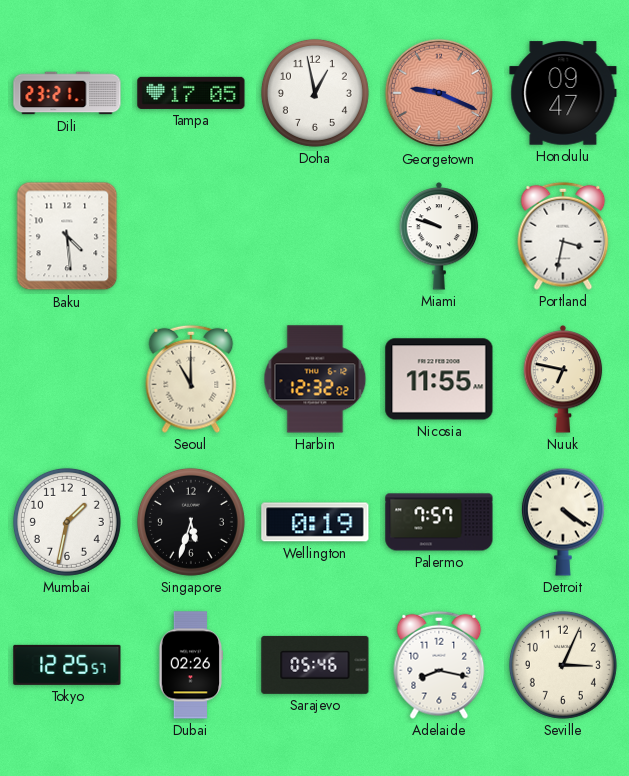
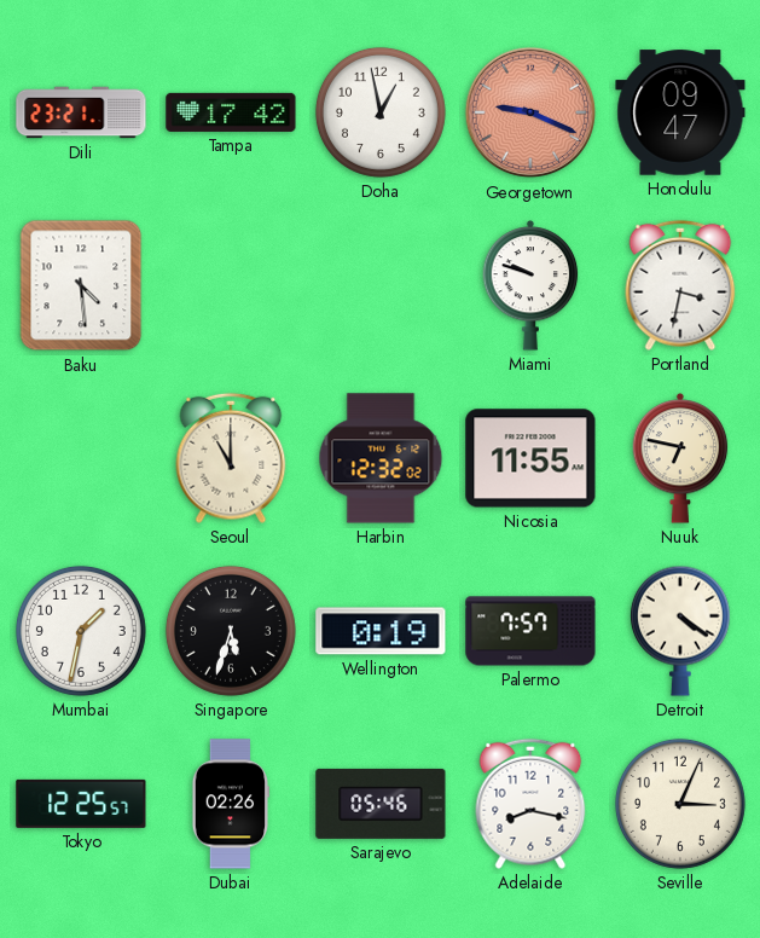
Tampa: 17:05 -> 17:42
